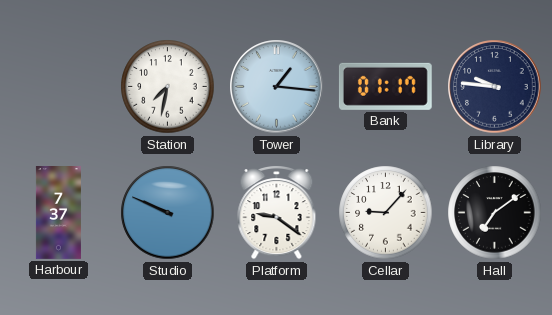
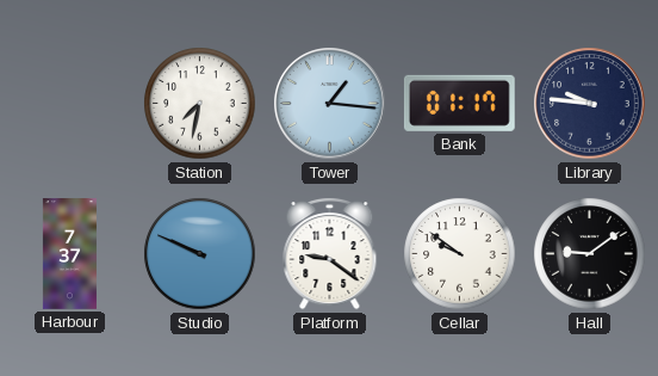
Cellar: 9:07 -> 9:51
Hall: 7:09 -> 9:09
